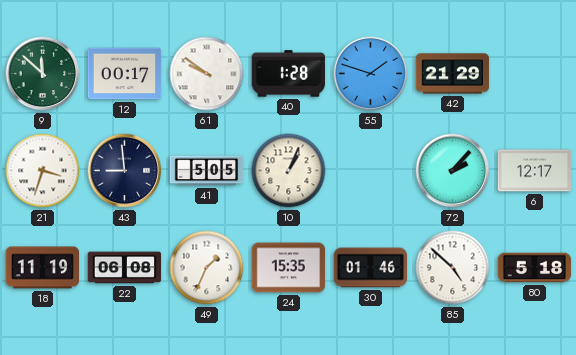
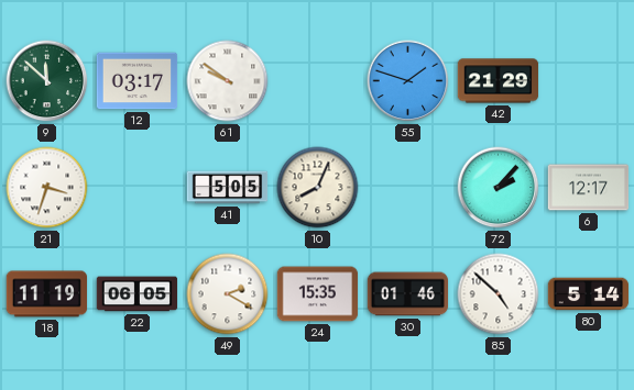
12: 00:17 -> 03:17
40: 1:28 -> none
43: 8:59 -> none
10: 1:04 -> 8:04
22: 06:08 -> 06:05
49: 1:34 -> 2:20
80: 5:18 -> 5:14
